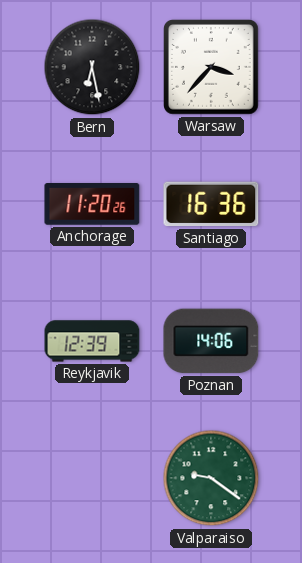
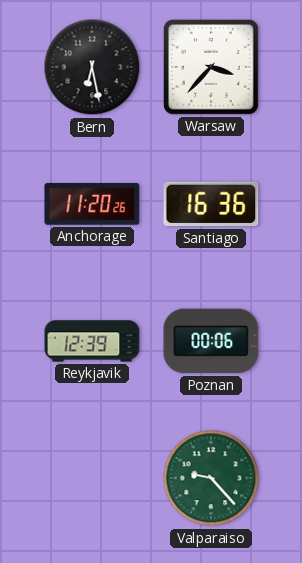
Poznan: 14:06 -> 00:06
Valparaiso: 9:21 -> 9:23
